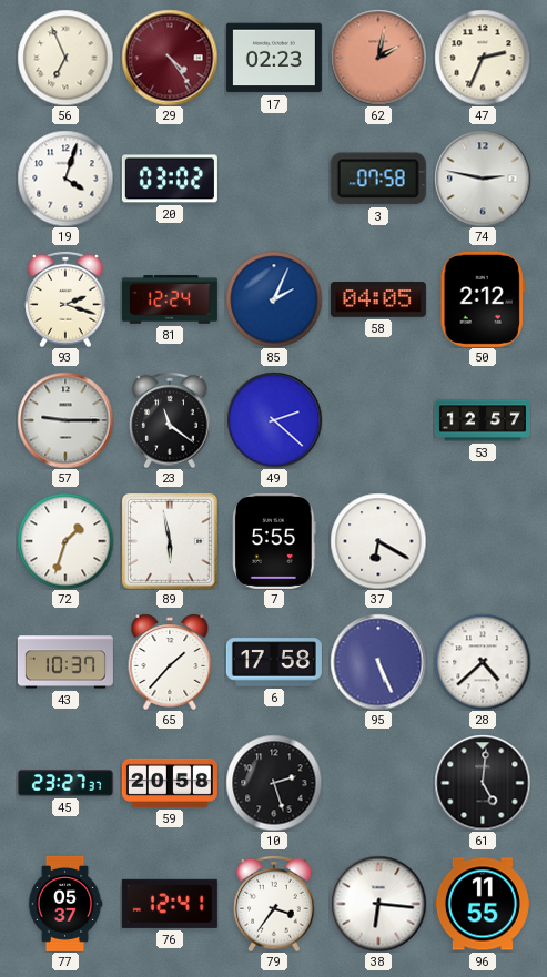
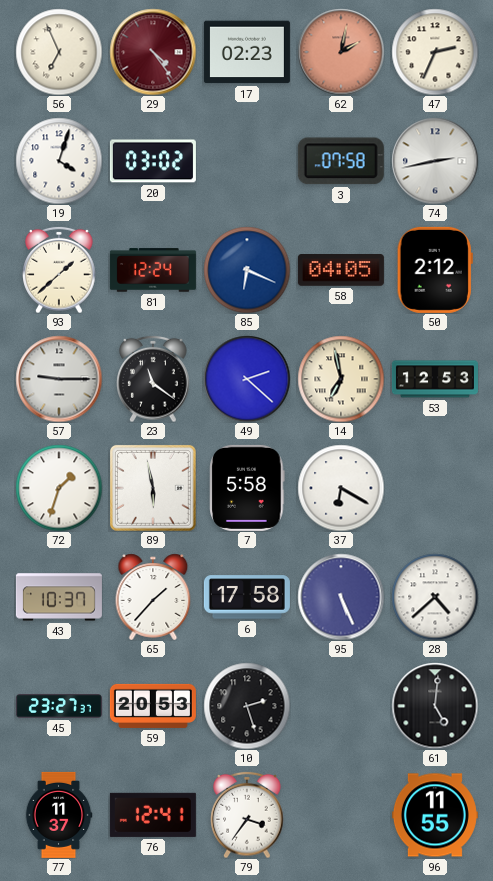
74: 2:47 -> 2:43
93: 2:18 -> 1:38
85: 2:04 -> 6:19
14: none -> 6:58
53: 12:57 -> 12:53
7: 5:55 -> 5:58
59: 20:58 -> 20:53
77: 05:37 -> 11:37
38: 6:16 -> none
